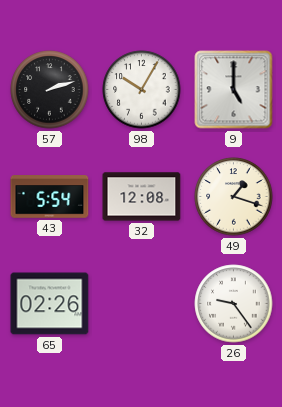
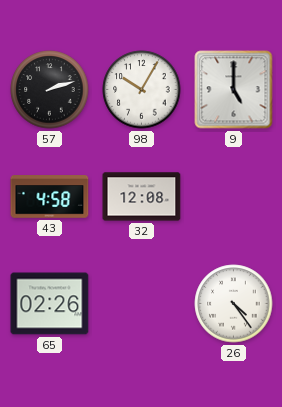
43: 5:54 -> 4:58
49: 1:18 -> none
26: 9:24 -> 4:24
